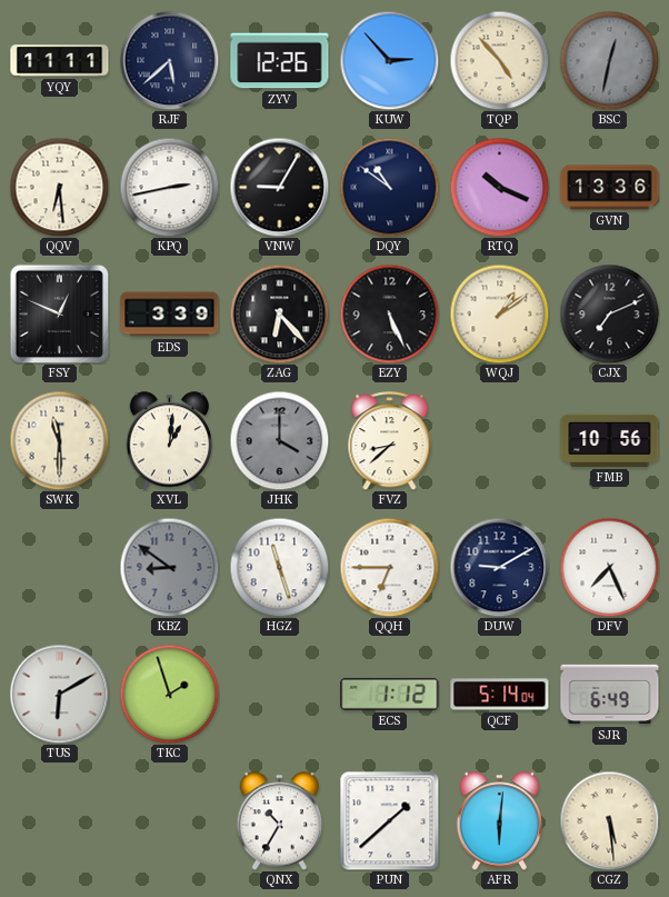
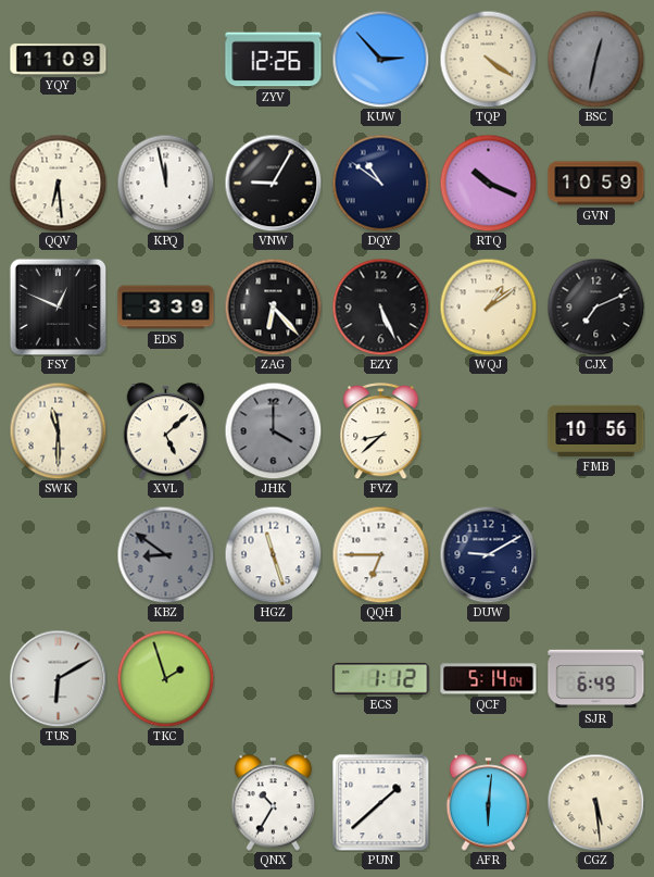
YQY: 11:11 -> 11:09
RJF: 5:38 -> none
TQP: 4:53 -> 4:21
KPQ: 2:43 -> 11:58
GVN: 13:36 -> 10:59
XVL: 1:01 -> 5:08
DFV: 7:26 -> none
